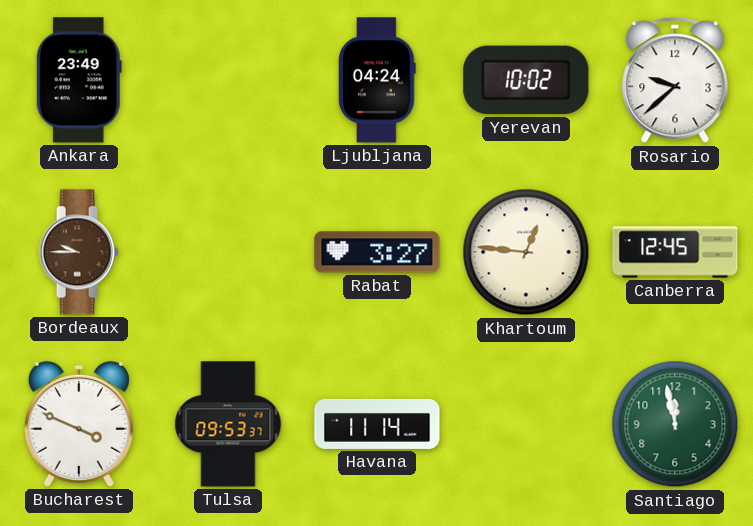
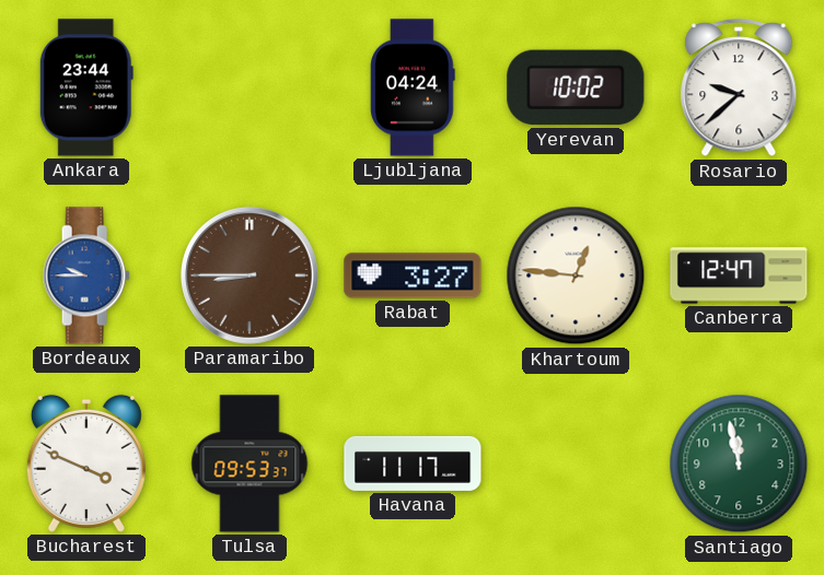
Ankara: 23:49 -> 23:44
Bordeaux dial: brown -> blue
Paramaribo: none -> 8:45
Canberra: 12:45 -> 12:47
Havana: 11:14 -> 11:17
